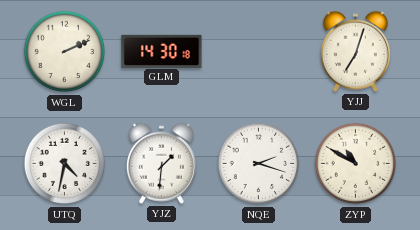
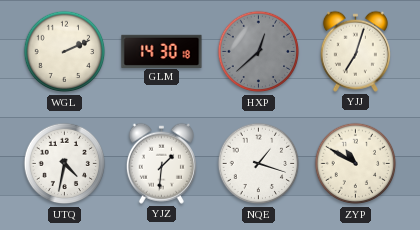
HXP: none -> 12:38
NQE: 2:18 -> 1:18
